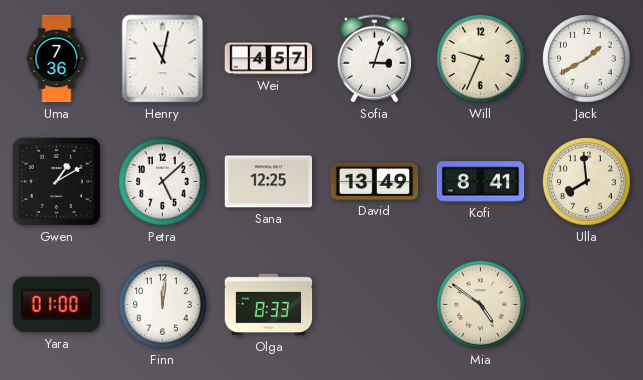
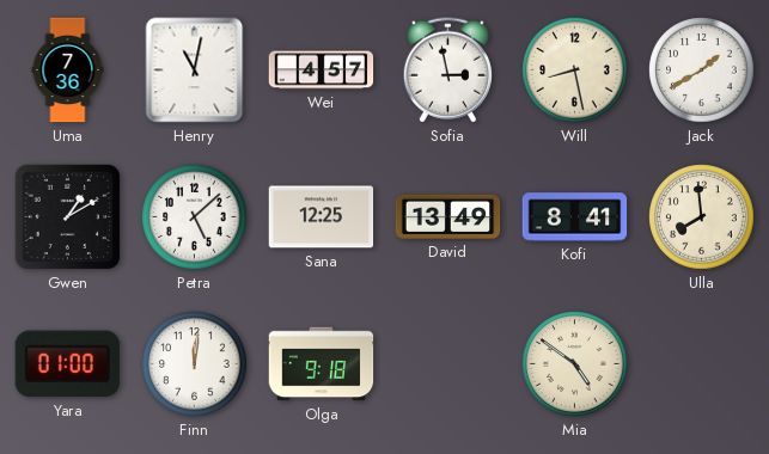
Sofia: 3:03 -> 2:58
Will: 9:34 -> 8:28
Olga: 8:33 -> 9:18
